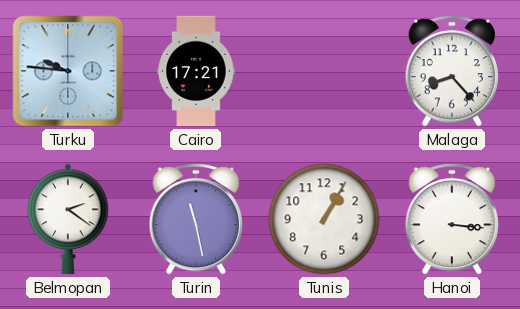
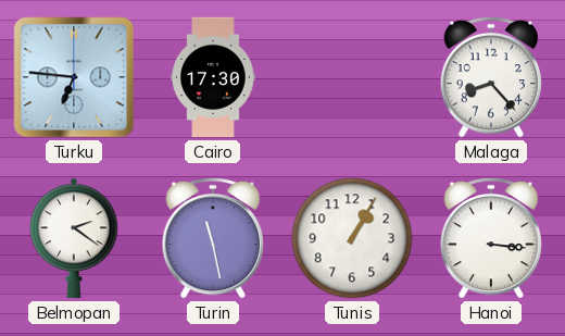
Turku: 9:46 -> 6:46
Cairo: 17:21 -> 17:30
